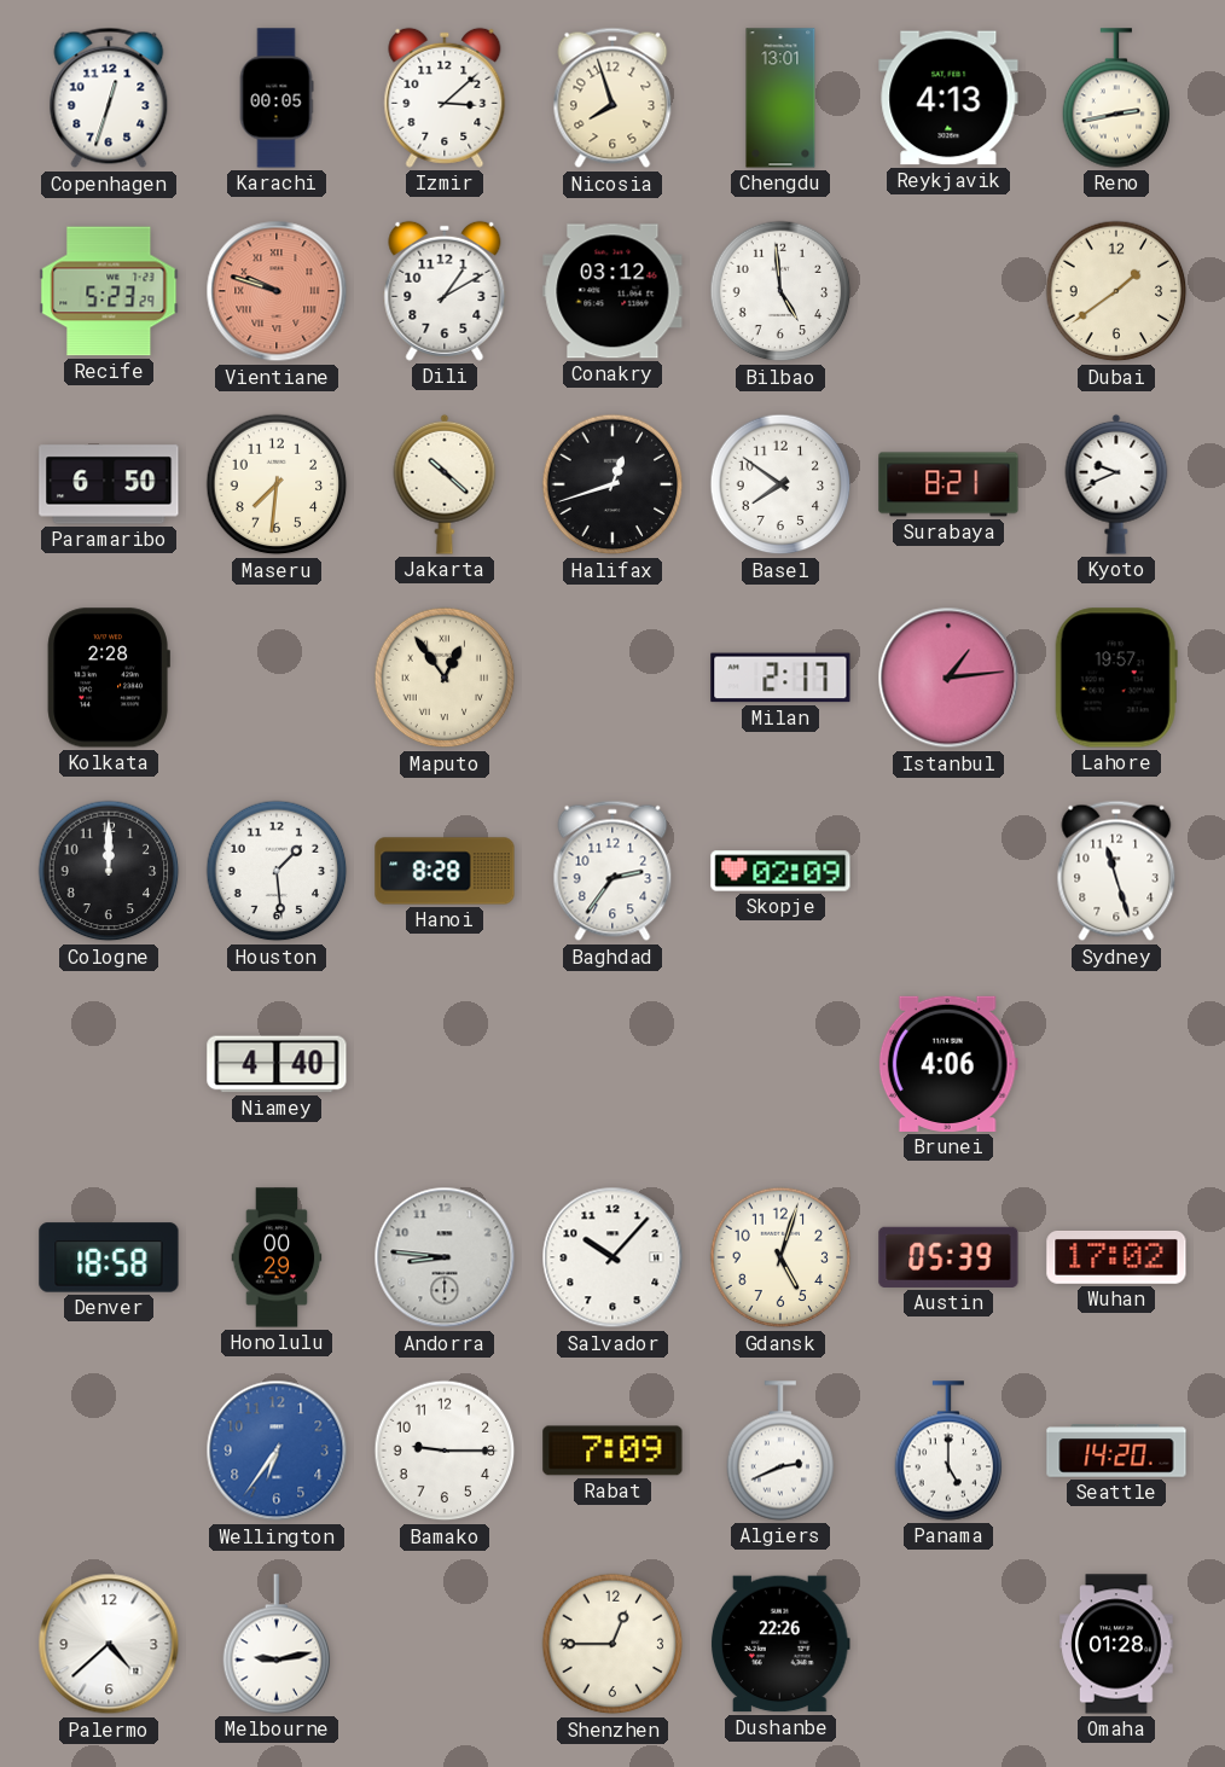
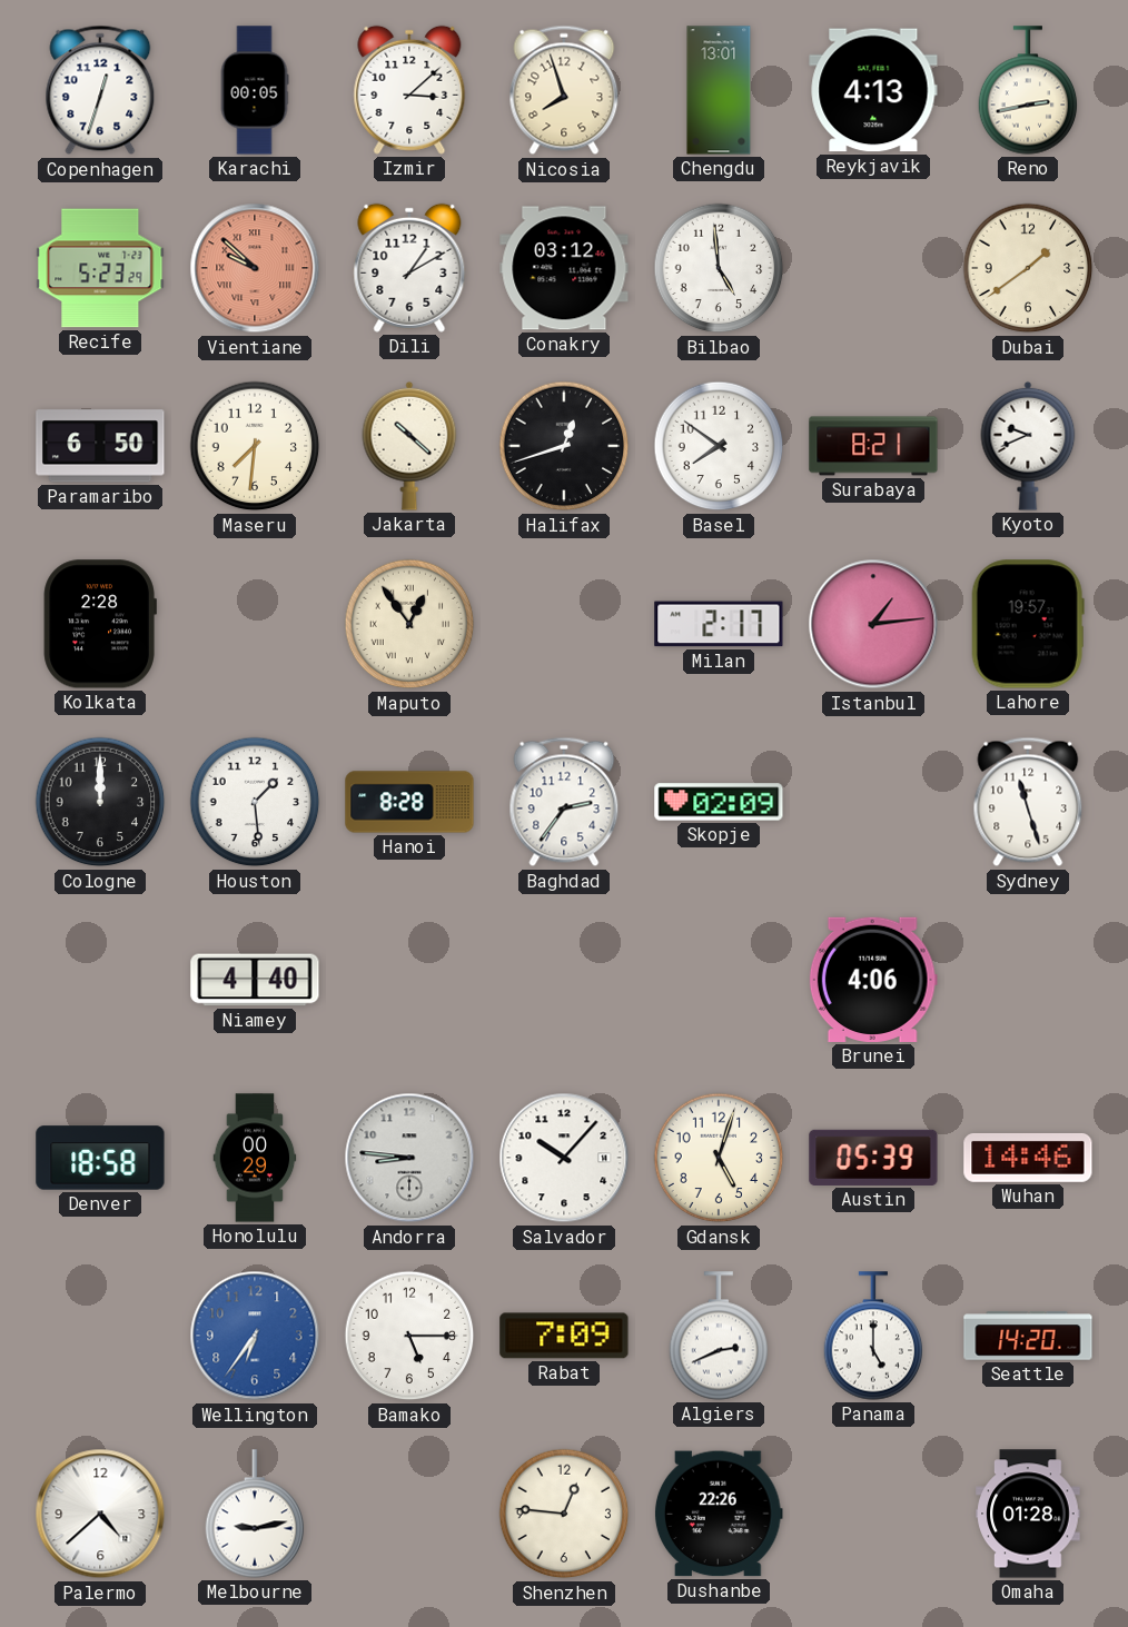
Vientiane: 9:48 -> 9:52
Wuhan: 17:02 -> 14:46
Bamako: 9:15 -> 5:15
Shenzhen: 12:45 -> 12:46
